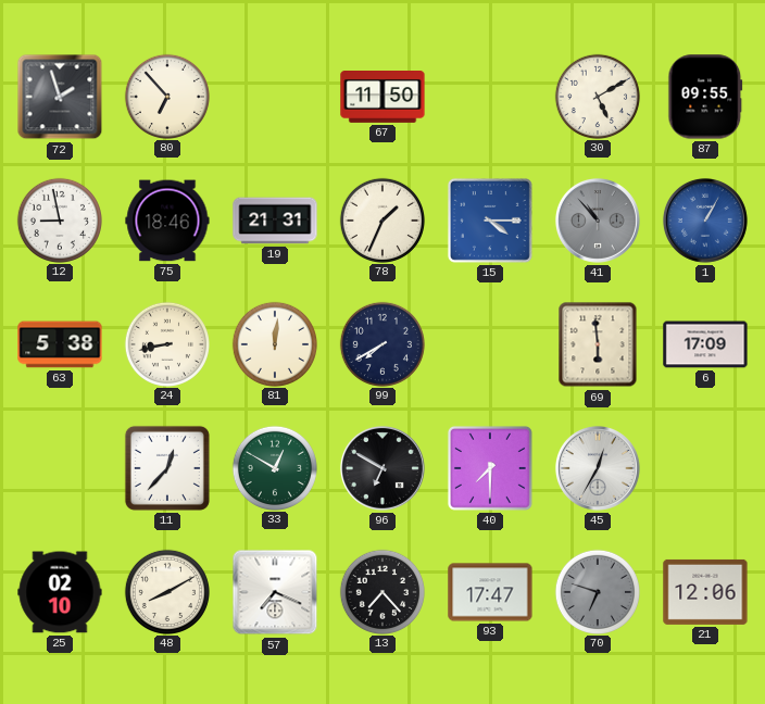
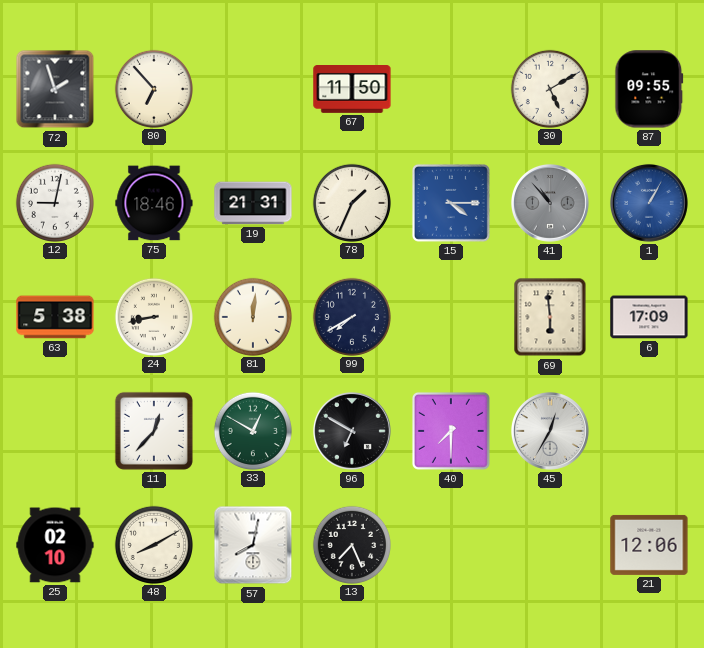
12: 8:58 -> 9:02
57: 7:19 -> 8:02
13: 7:23 -> 7:26
93: 17:47 -> none
70: 6:48 -> none
